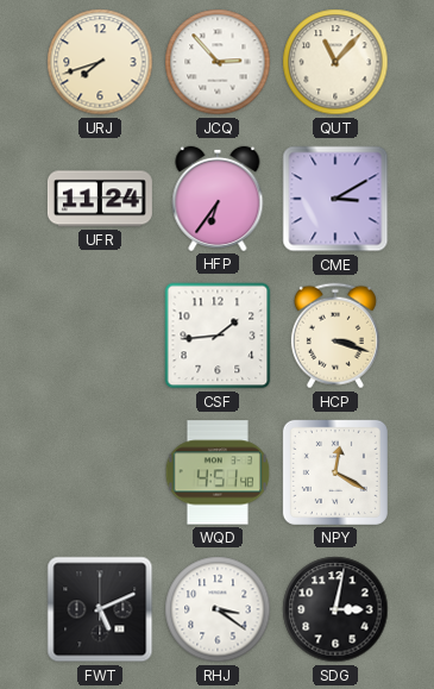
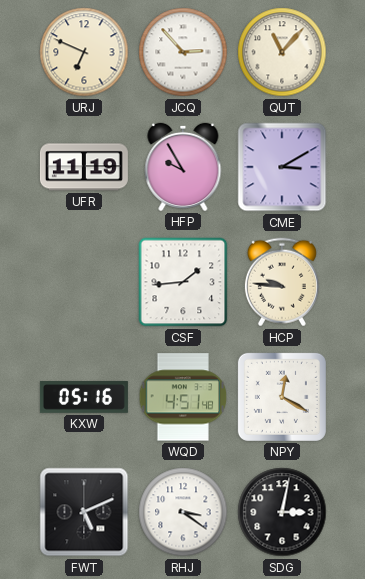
URJ: 7:42 -> 6:49
UFR: 11:24 -> 11:19
HFP: 6:36 -> 9:55
HCP: 3:18 -> 9:46
KXW: none -> 05:16
